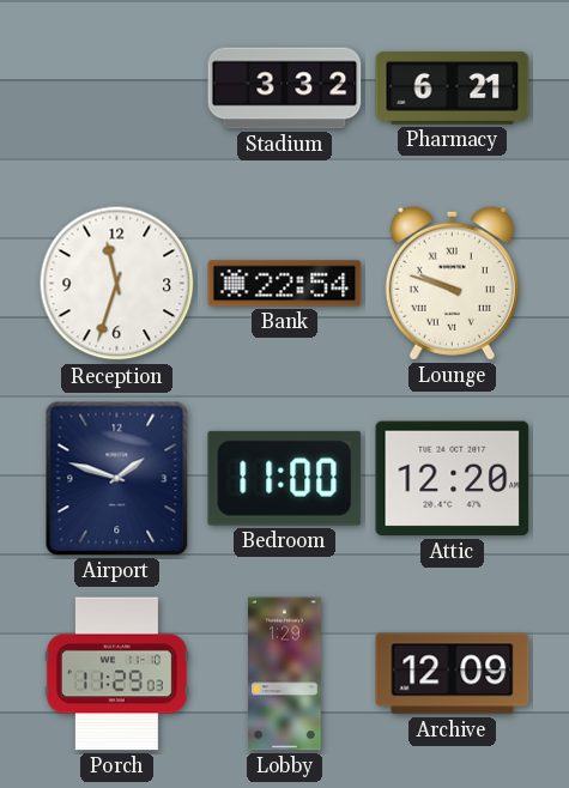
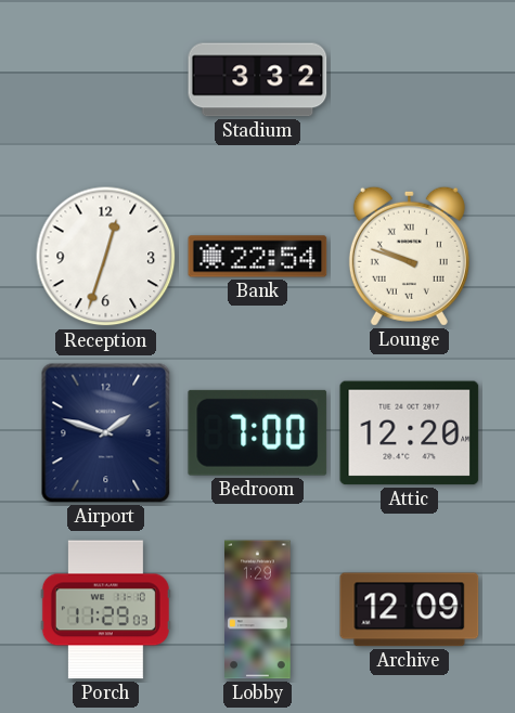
Pharmacy: 6:21 -> none
Reception: 11:33 -> 12:33
Bedroom: 11:00 -> 7:00
